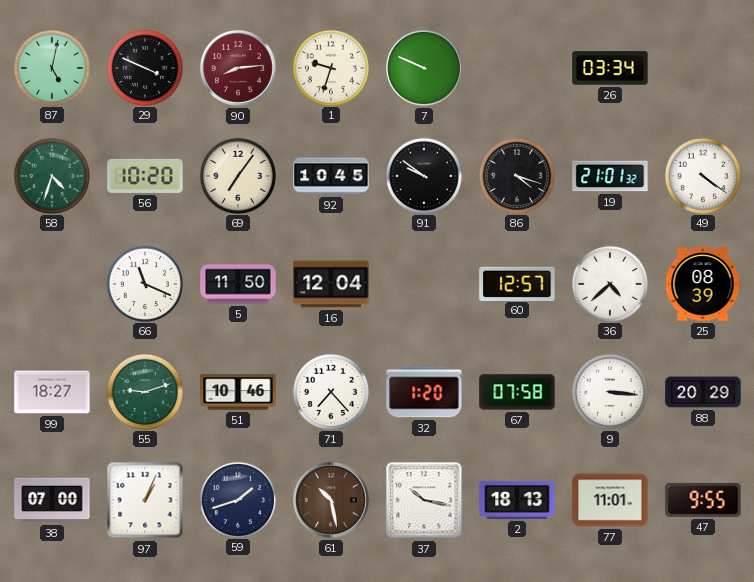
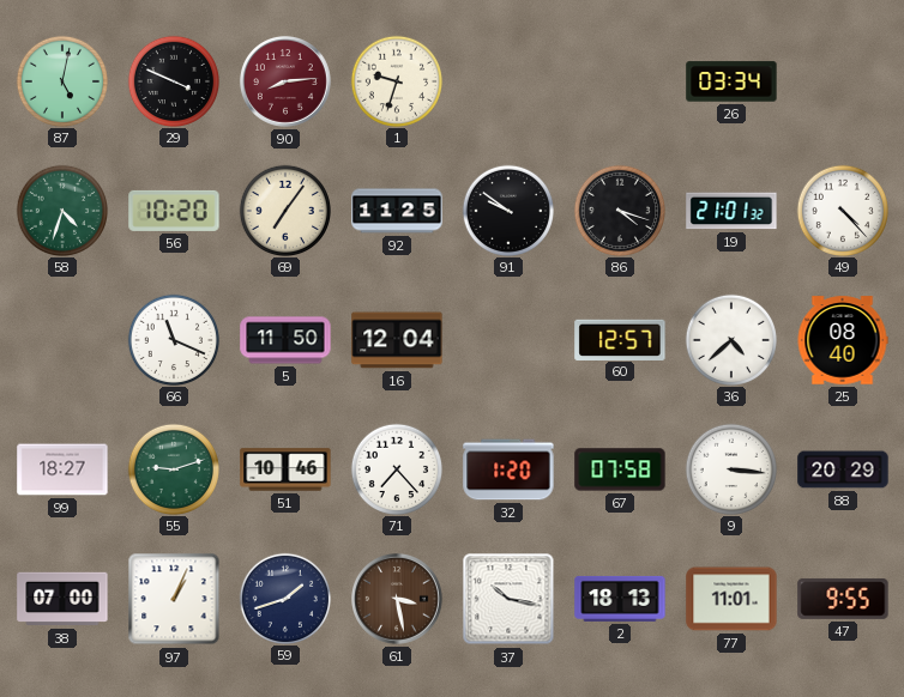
7: 9:49 -> none
92: 10:45 -> 11:25
49: 4:21 -> 4:23
25: 08:39 -> 08:40
61: 10:28 -> 3:28
